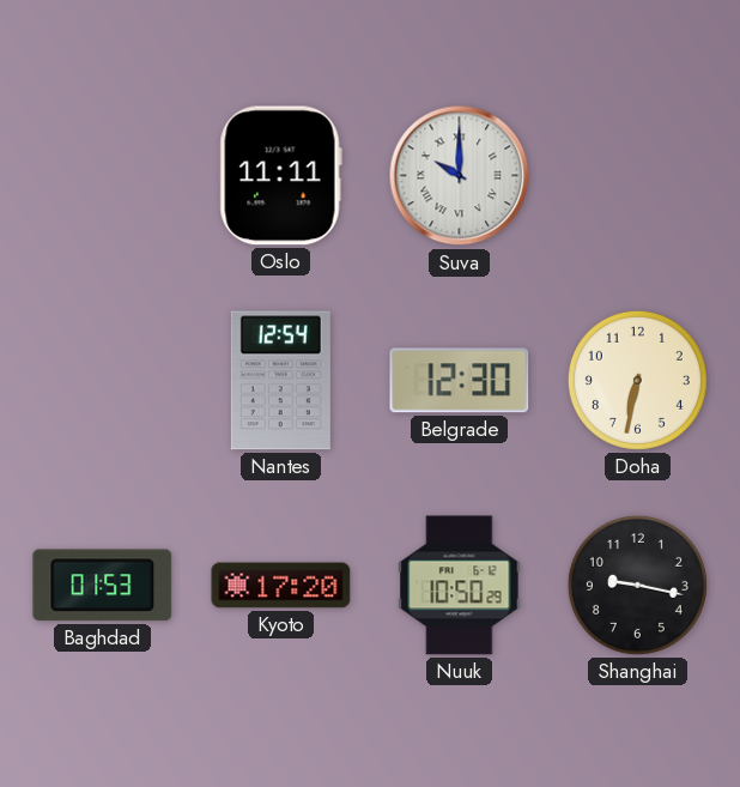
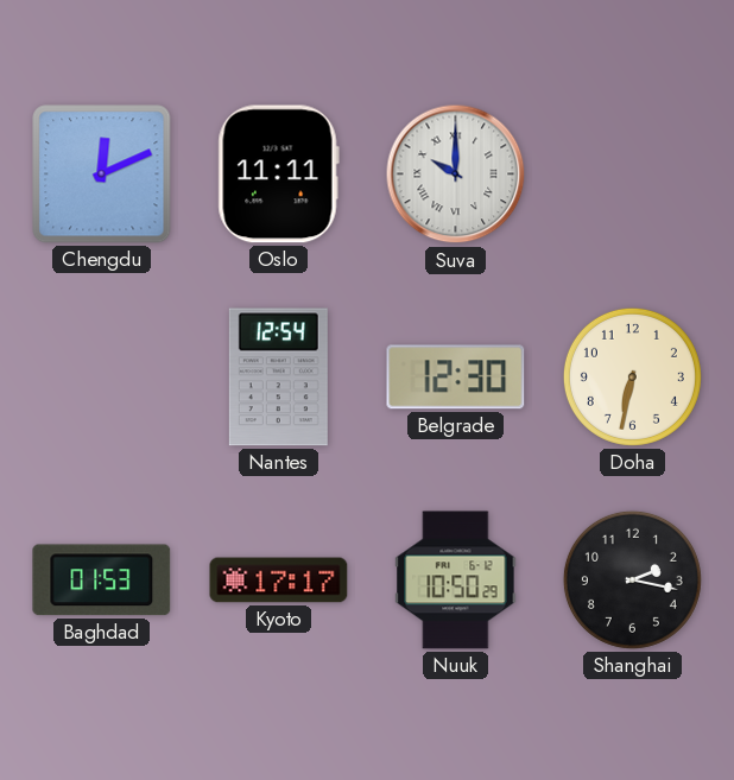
Chengdu: none -> 12:11
Kyoto: 17:20 -> 17:17
Shanghai: 9:17 -> 2:17
